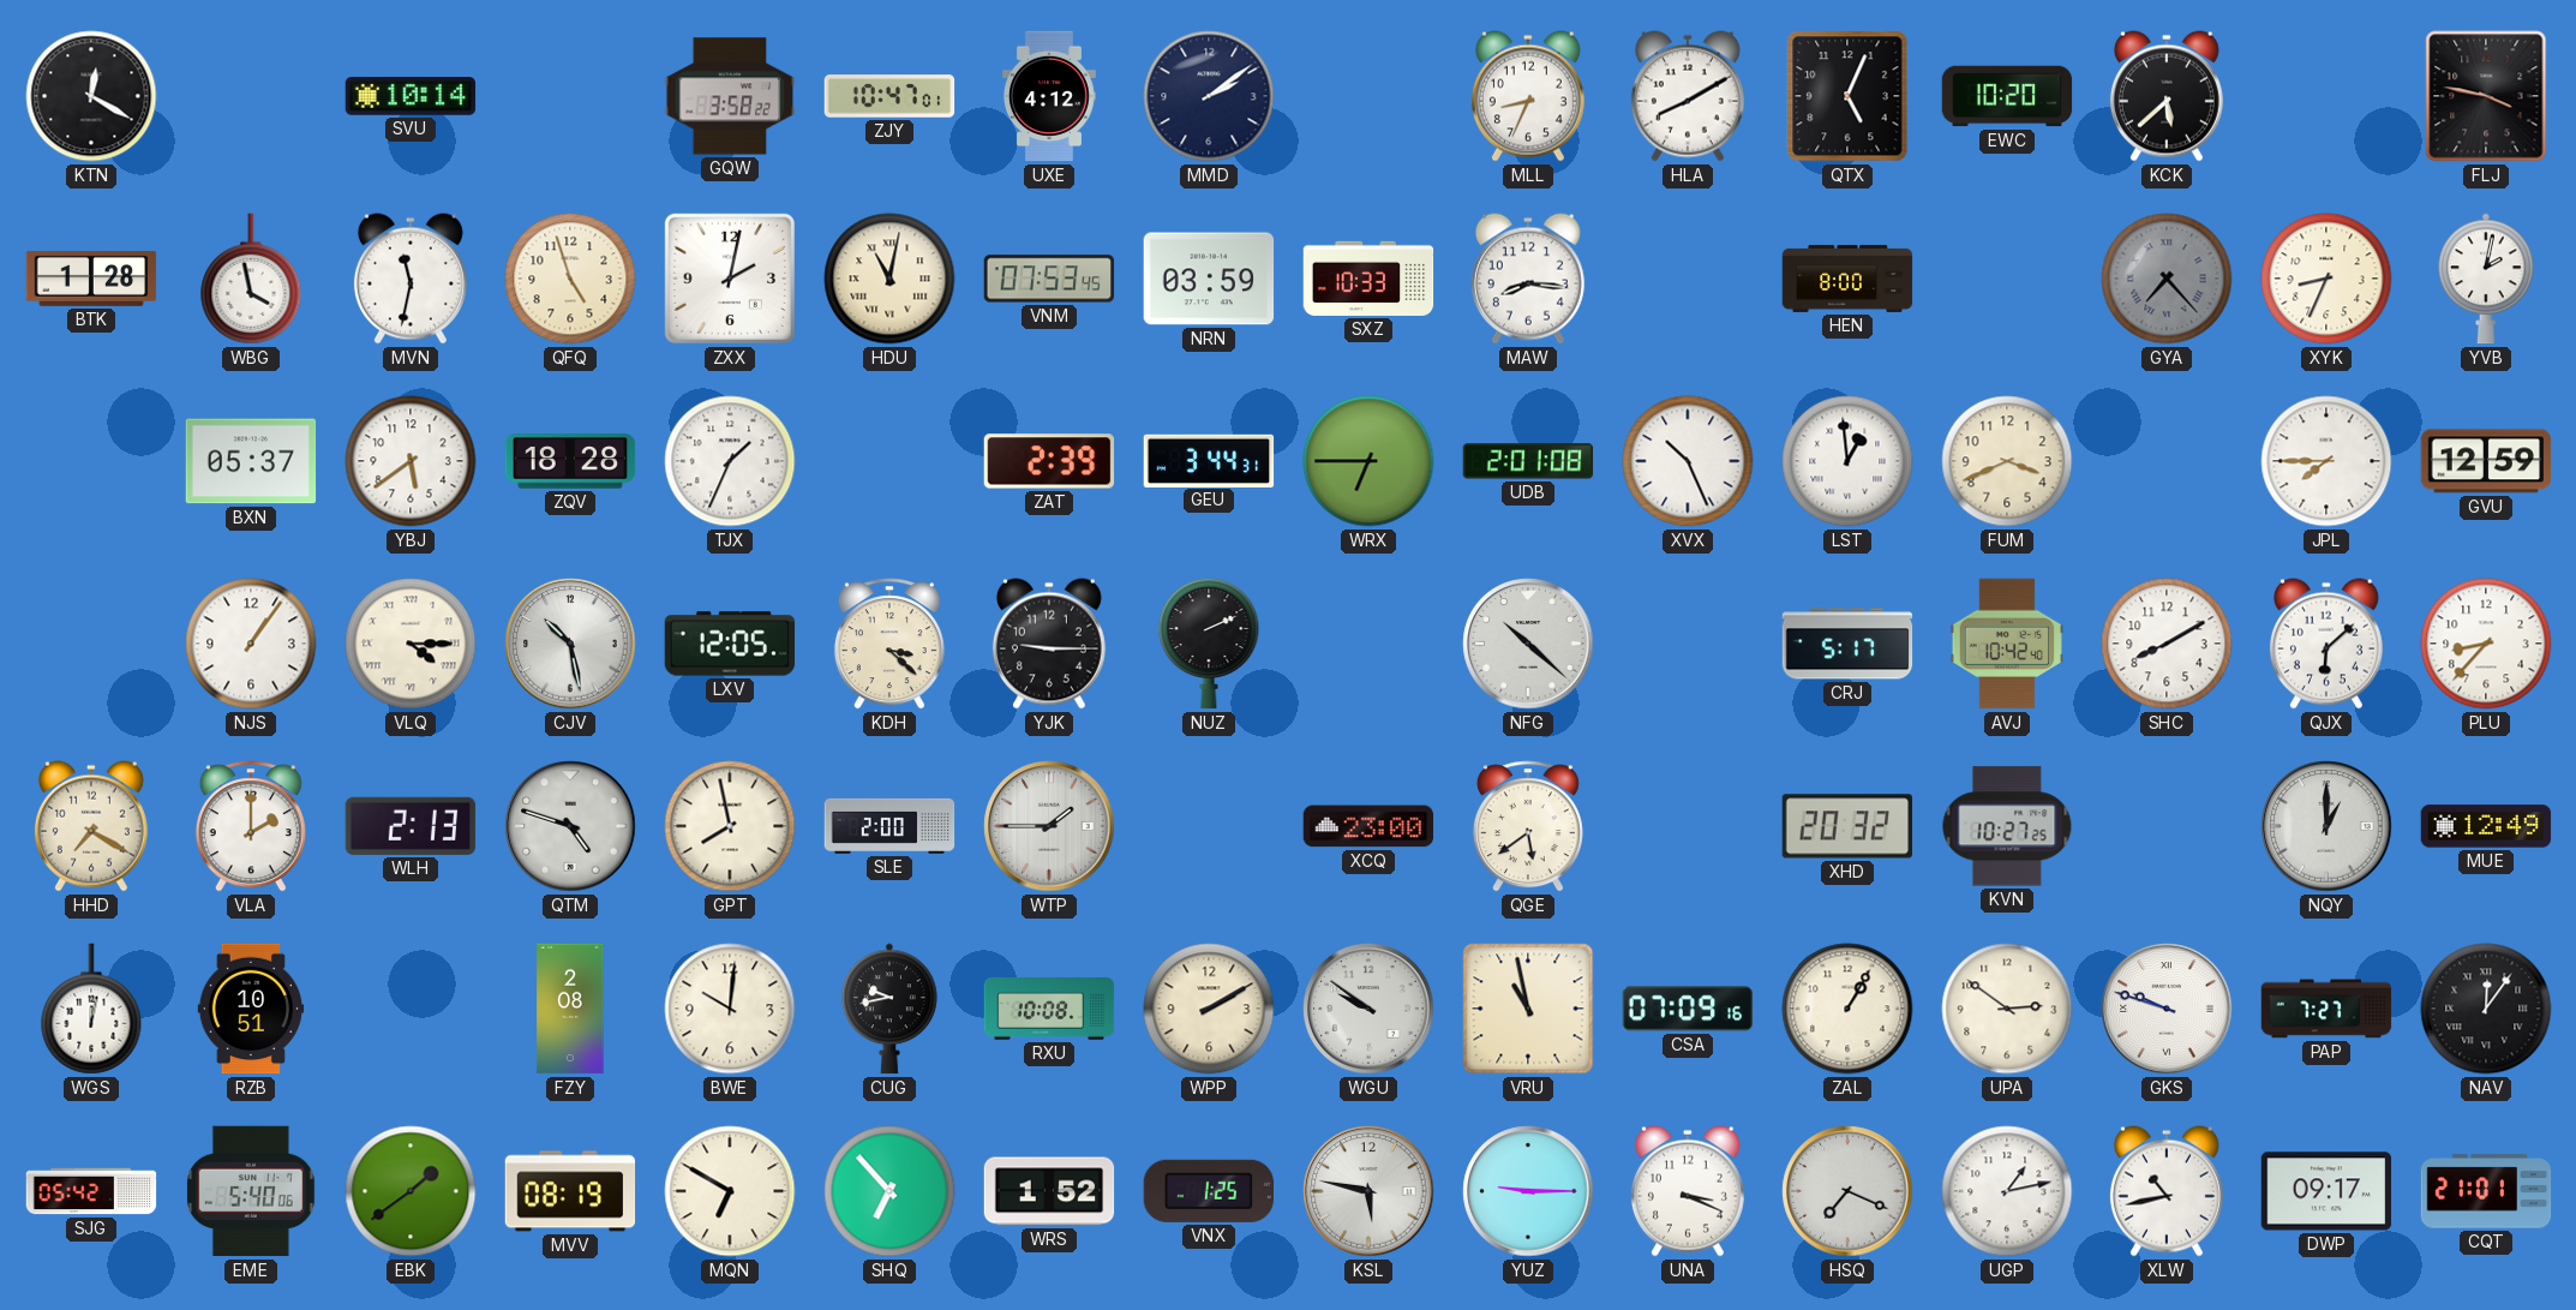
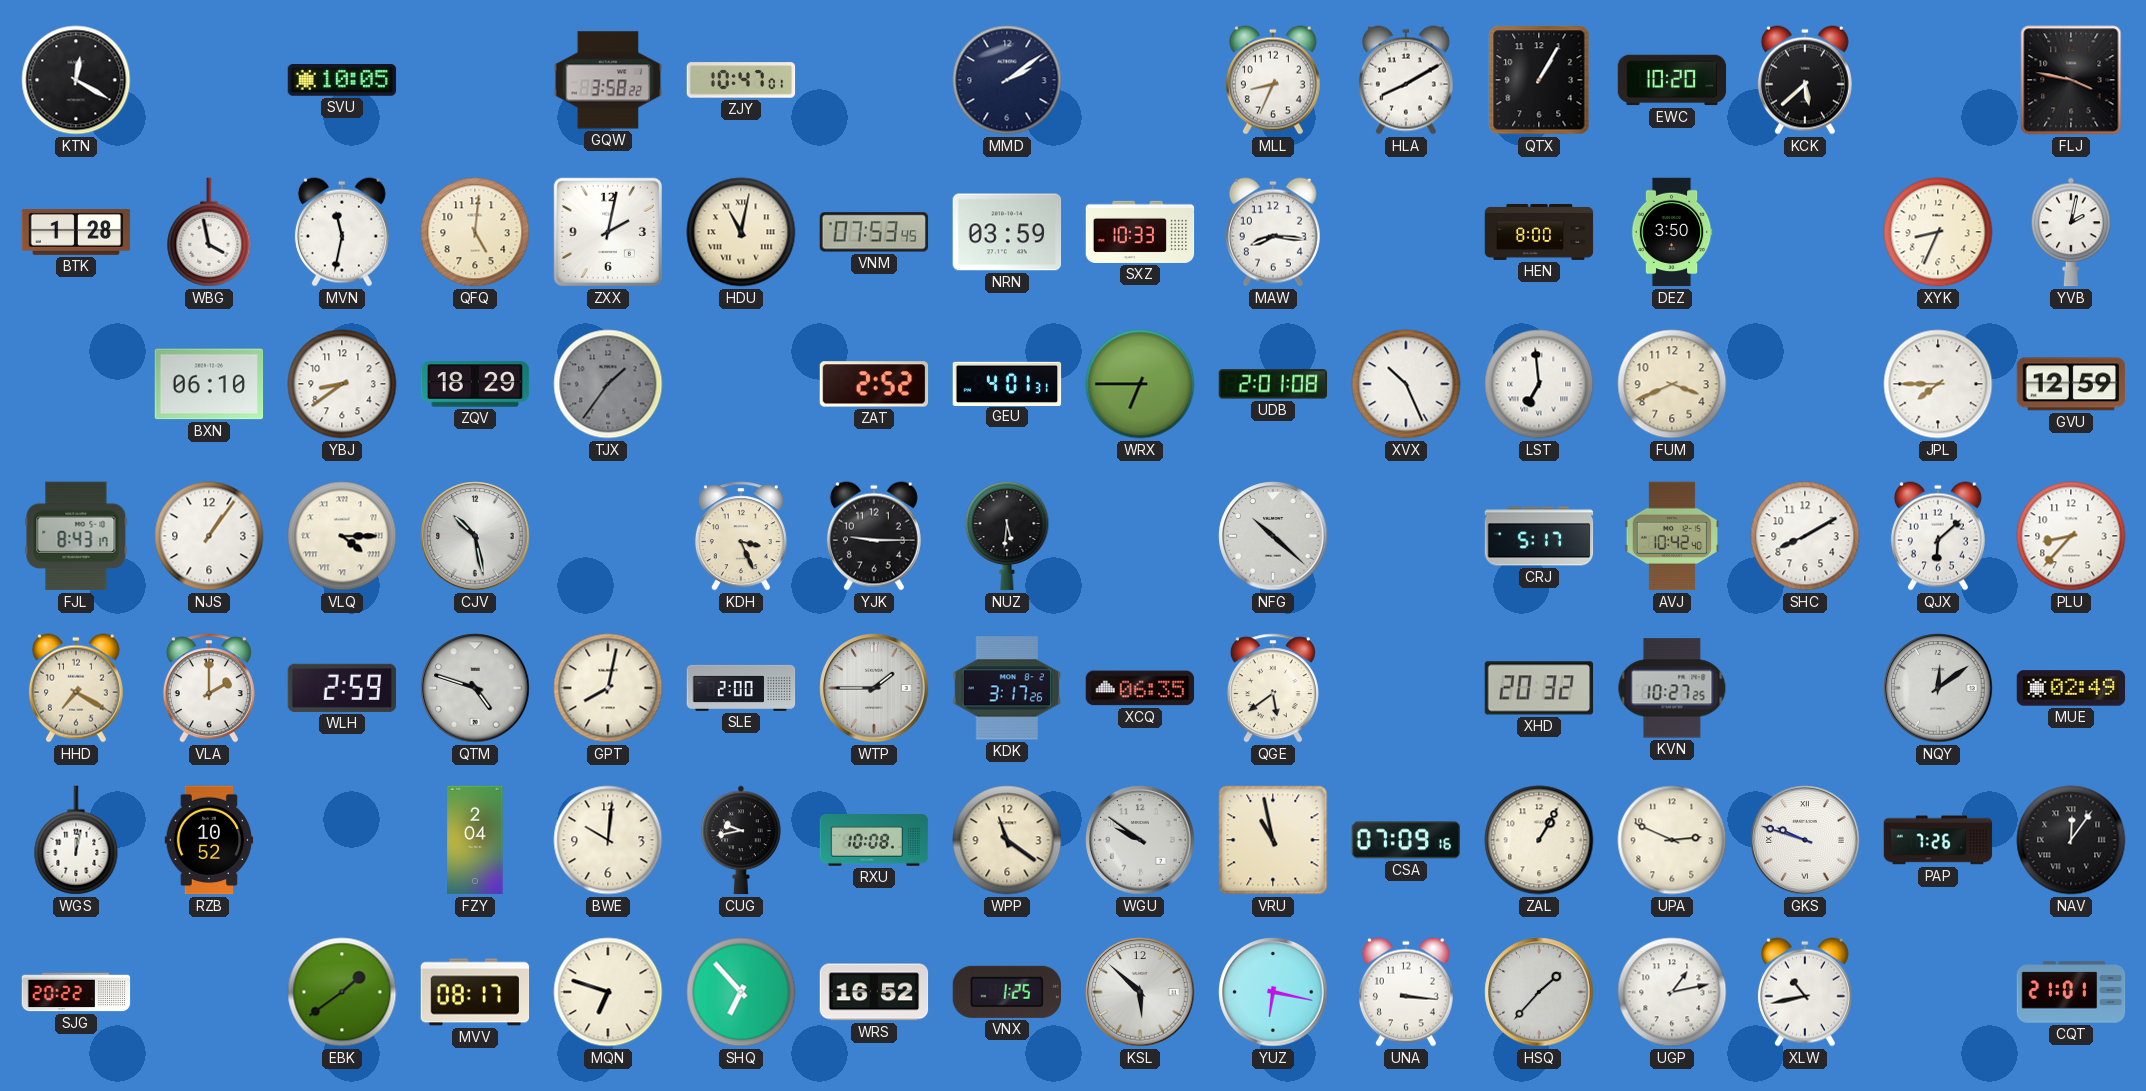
SVU: 10:14 -> 10:05
UXE: 4:12 -> none
QTX: 5:04 -> 1:05
QFQ: 4:57 -> 5:01
DEZ: none -> 3:50
GYA: 7:23 -> none
BXN: 05:37 -> 06:10
YBJ: 5:39 -> 8:39
ZQV: 18:28 -> 18:29
TJX: 1:34 -> 1:36
TJX dial: white -> grey
ZAT: 2:39 -> 2:52
GEU: 3:44 -> 4:01
LST: 12:59 -> 6:59
FJL: none -> 8:43
LXV: 12:05 -> none
KDH: 3:22 -> 3:26
NUZ: 2:11 -> 5:31
WLH: 2:13 -> 2:59
GPT: 7:58 -> 8:02
KDK: none -> 3:17
XCQ: 23:00 -> 06:35
NQY: 1:00 -> 12:09
MUE: 12:49 -> 02:49
RZB: 10:51 -> 10:52
FZY: 2:08 -> 2:04
WPP: 2:10 -> 11:21
UPA: 2:51 -> 2:49
PAP: 7:27 -> 7:26
SJG: 05:42 -> 20:22
EME: 5:40 -> none
MVV: 08:19 -> 08:17
MQN: 6:50 -> 6:48
WRS: 1:52 -> 16:52
KSL: 5:47 -> 5:52
YUZ: 9:15 -> 6:17
UNA: 3:19 -> 3:16
HSQ: 7:19 -> 1:37
DWP: 09:17 -> none
